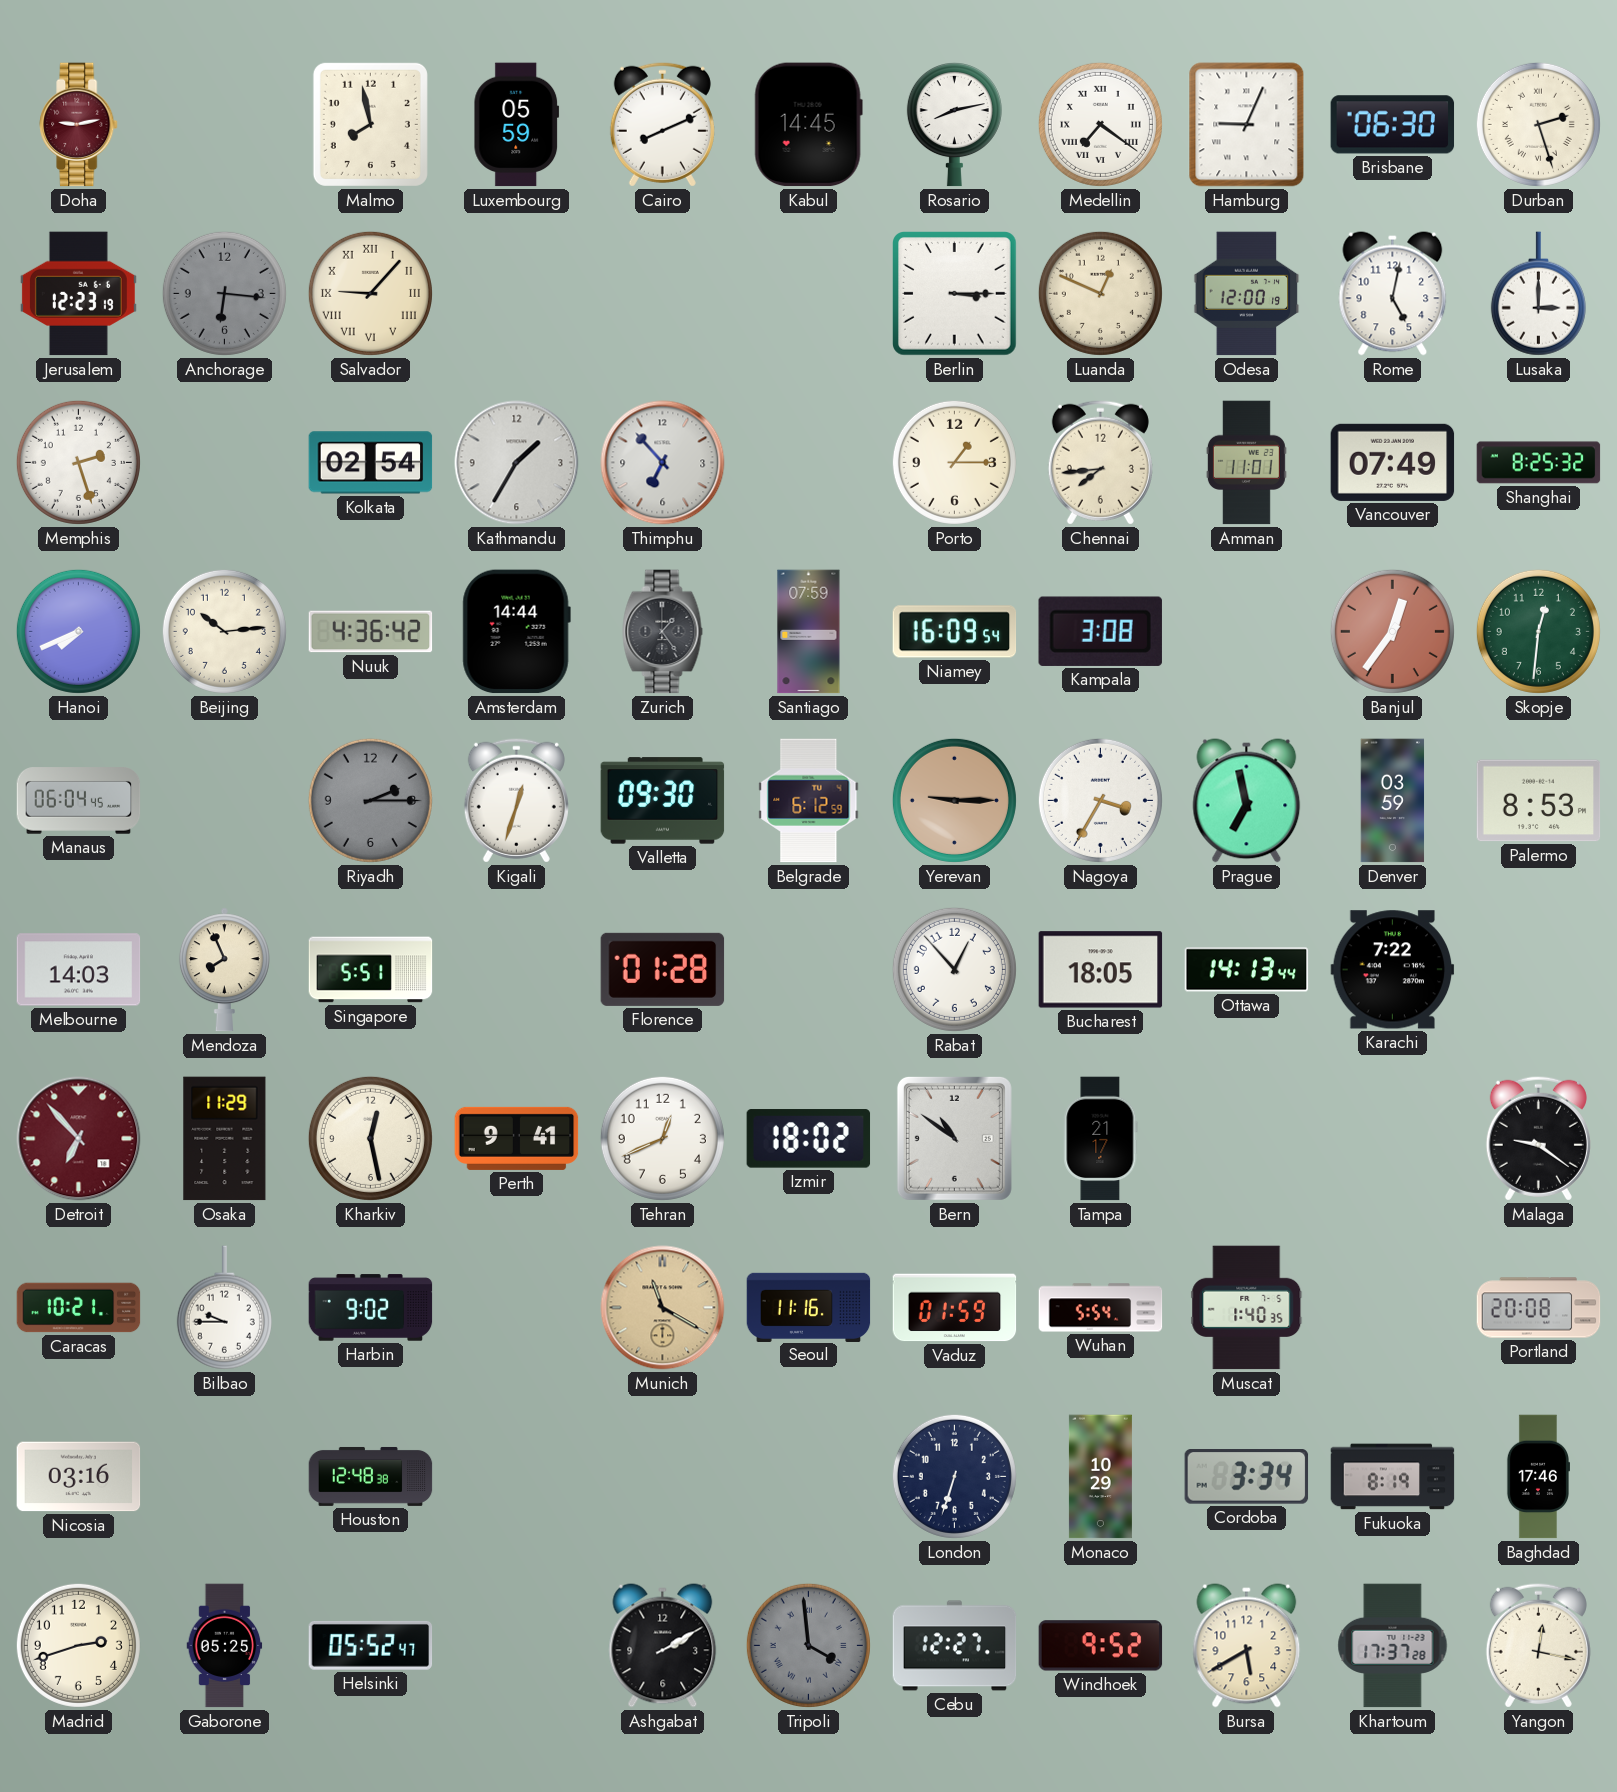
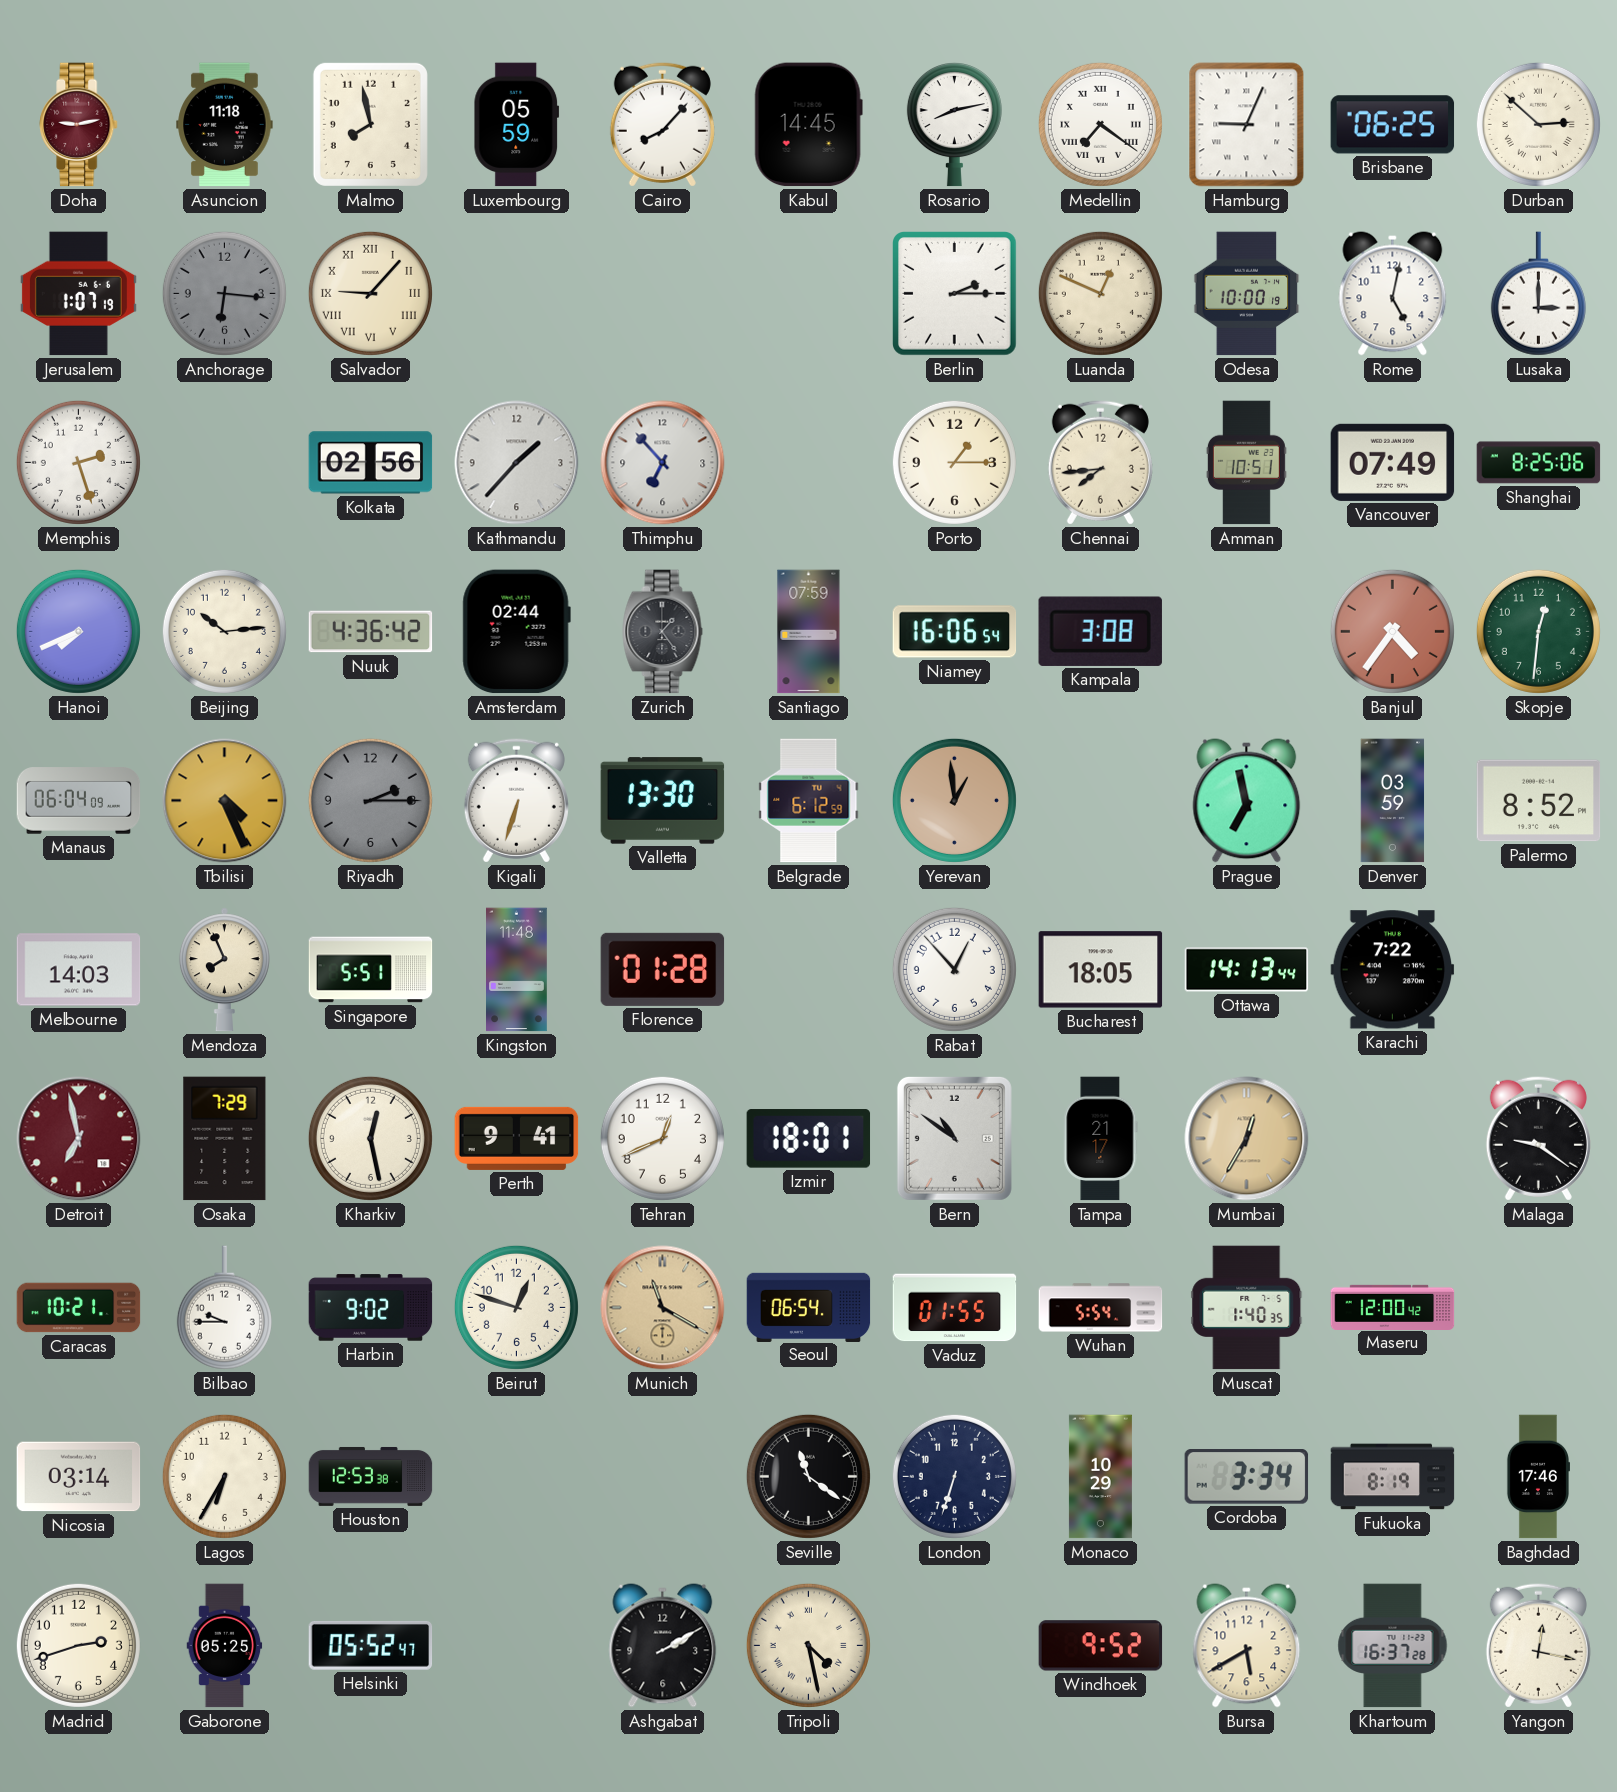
Asuncion: none -> 11:18
Cairo: 8:11 -> 8:07
Brisbane: 06:30 -> 06:25
Durban: 2:27 -> 2:52
Jerusalem: 12:23 -> 1:07
Berlin: 3:15 -> 2:15
Odesa: 12:00 -> 10:00
Kolkata: 02:54 -> 02:56
Kathmandu: 1:35 -> 1:37
Amman: 11:01 -> 10:51
Shanghai: 8:25:32 -> 8:25:06
Amsterdam: 14:44 -> 02:44
Niamey: 16:09 -> 16:06
Banjul: 12:36 -> 4:36
Manaus: 06:04:45 -> 06:04:09
Tbilisi: none -> 4:26
Kigali: 12:33 -> 6:33
Valletta: 09:30 -> 13:30
Yerevan: 9:15 -> 12:59
Nagoya: 3:35 -> none
Palermo: 8:53 -> 8:52
Kingston: none -> 11:48
Detroit: 6:53 -> 6:58
Osaka: 11:29 -> 7:29
Izmir: 18:02 -> 18:01
Mumbai: none -> 12:35
Beirut: none -> 12:48
Seoul: 11:16 -> 06:54
Vaduz: 01:59 -> 01:55
Maseru: none -> 12:00
Portland: 20:08 -> none
Nicosia: 03:16 -> 03:14
Lagos: none -> 6:35
Houston: 12:48 -> 12:53
Seville: none -> 11:21
Tripoli: 3:59 -> 4:28
Tripoli dial: grey -> cream
Cebu: 12:27 -> none
Khartoum: 17:37 -> 16:37
